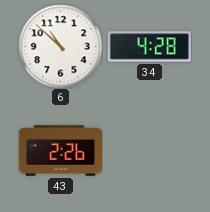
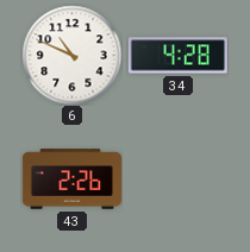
6: 10:52 -> 10:49
